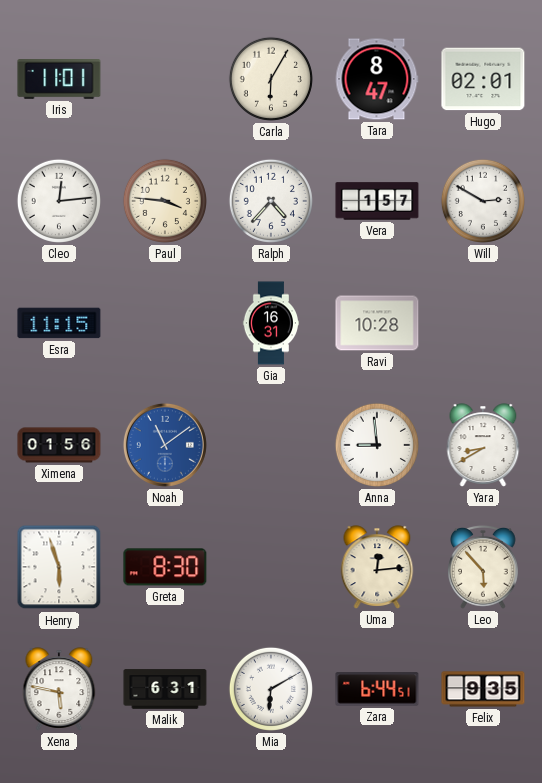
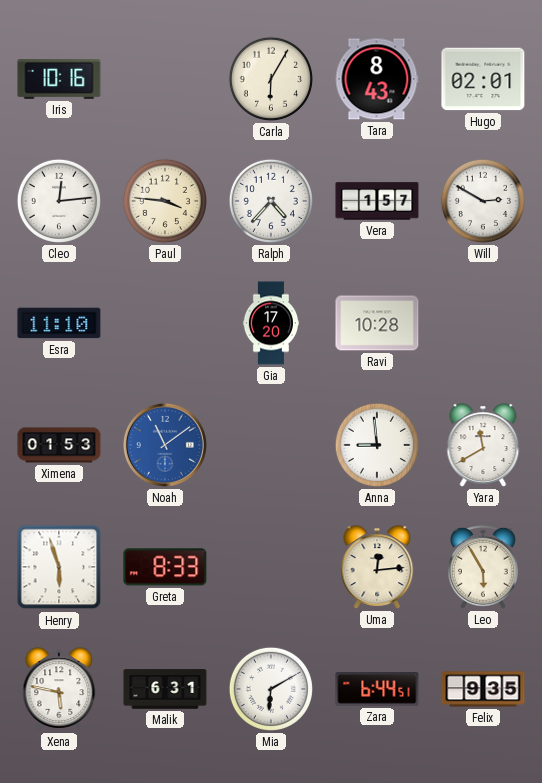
Iris: 11:01 -> 10:16
Tara: 8:47 -> 8:43
Esra: 11:15 -> 11:10
Gia: 16:31 -> 17:20
Ximena: 01:56 -> 01:53
Yara: 8:40 -> 11:40
Greta: 8:30 -> 8:33
Leo: 5:53 -> 5:55
